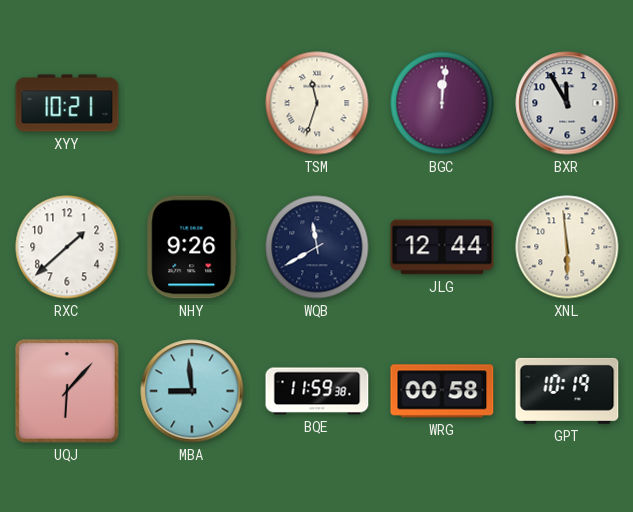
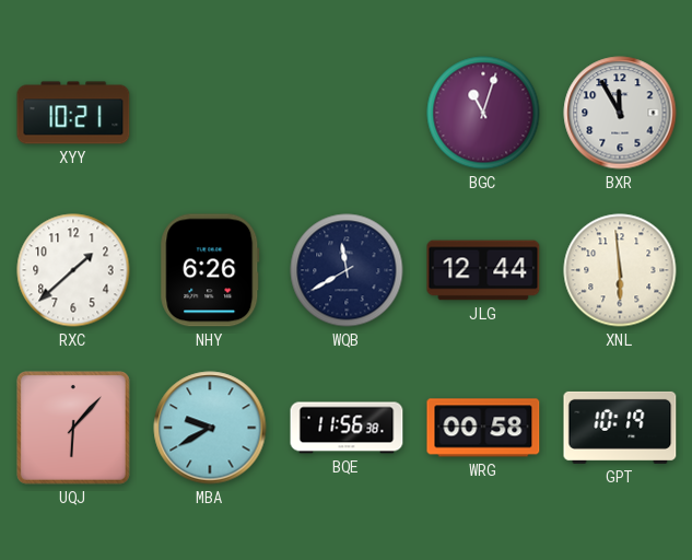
TSM: 11:33 -> none
BGC: 12:01 -> 11:03
NHY: 9:26 -> 6:26
MBA: 8:59 -> 9:40
BQE: 11:59 -> 11:56
